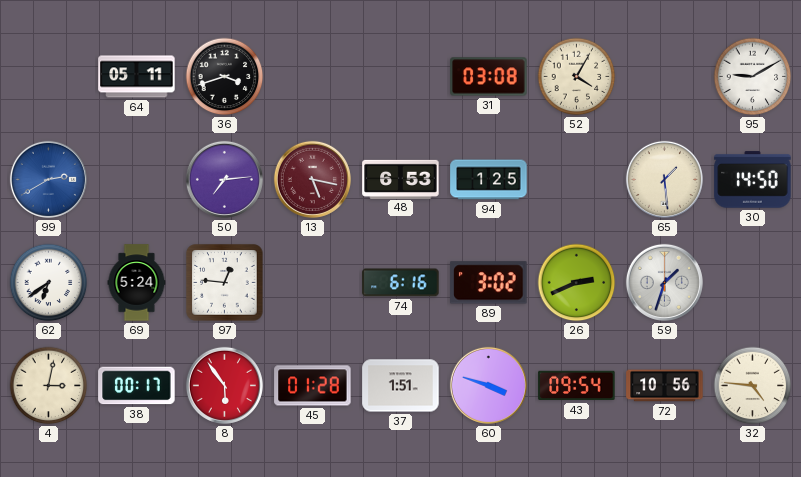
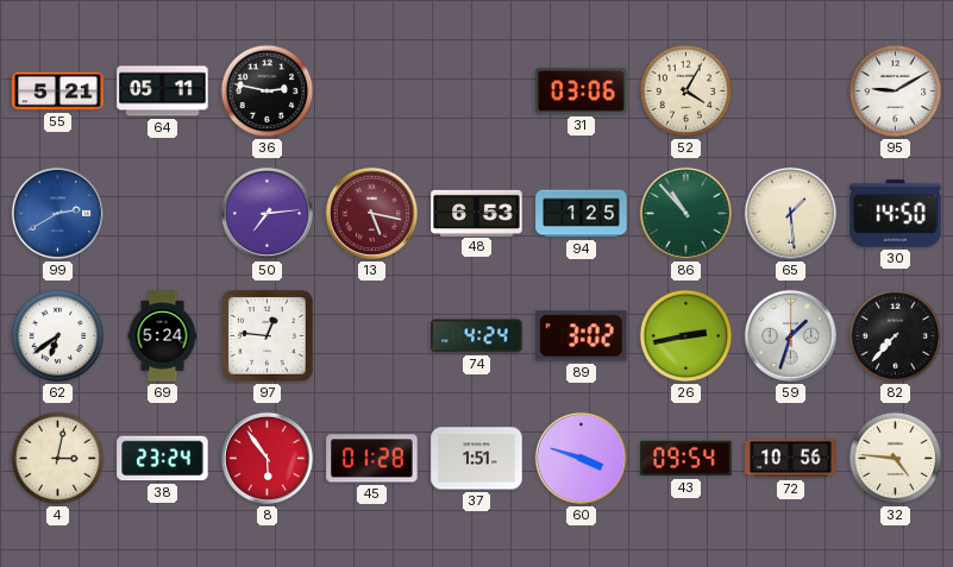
55: none -> 5:21
36: 3:42 -> 2:47
31: 03:08 -> 03:06
86: none -> 10:53
74: 6:16 -> 4:24
26: 2:41 -> 2:43
82: none -> 7:37
38: 00:17 -> 23:24
